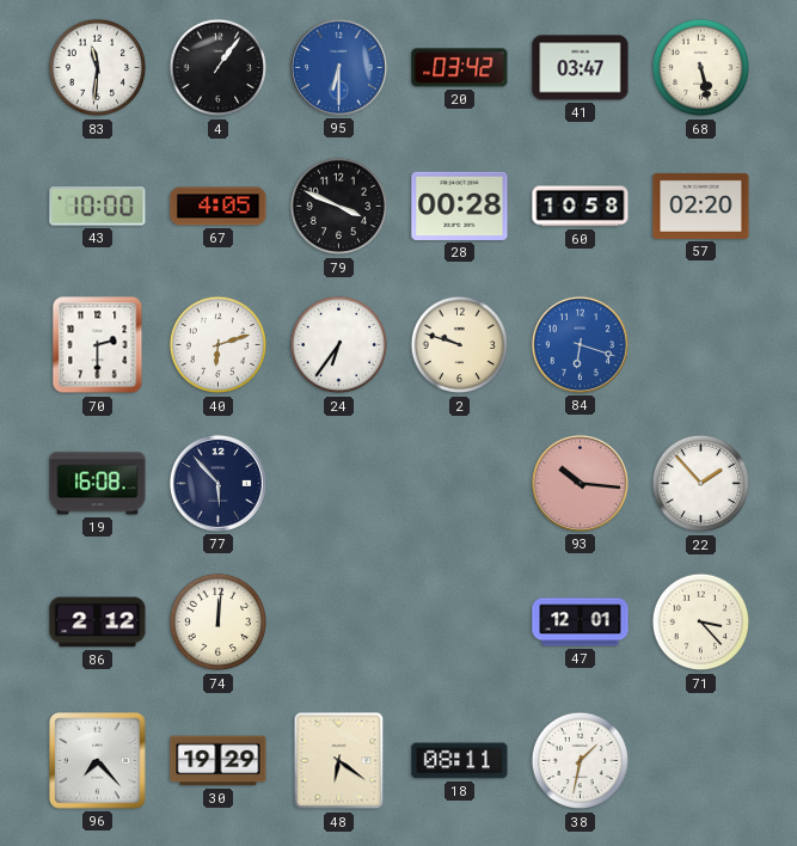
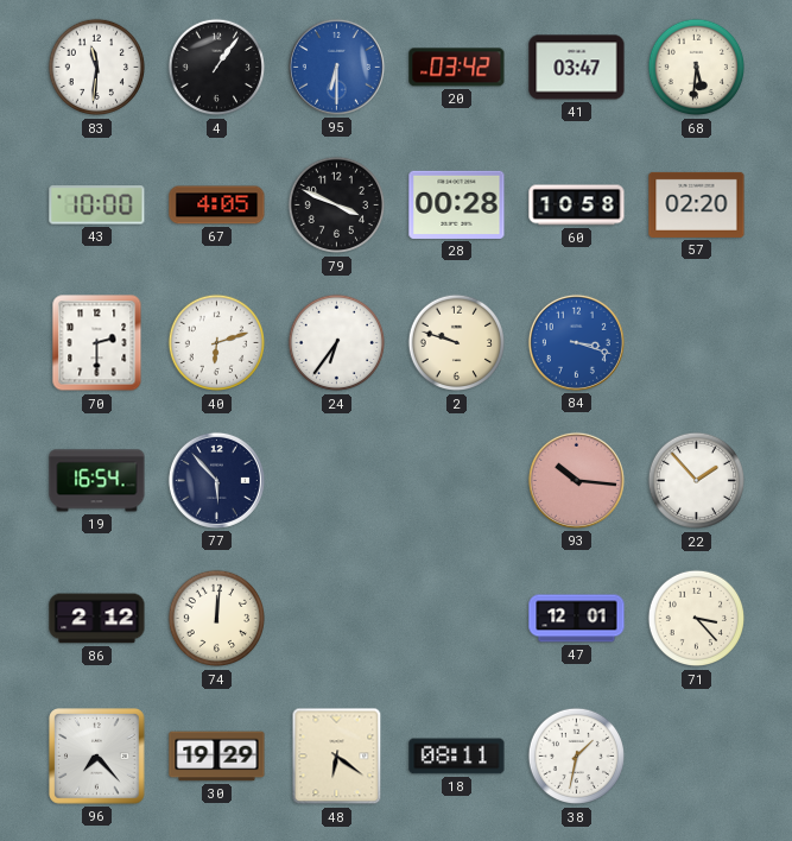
68: 5:28 -> 5:31
84: 6:18 -> 3:18
19: 16:08 -> 16:54
